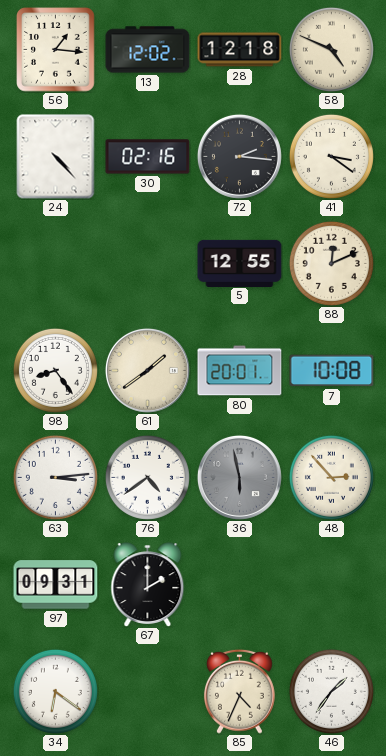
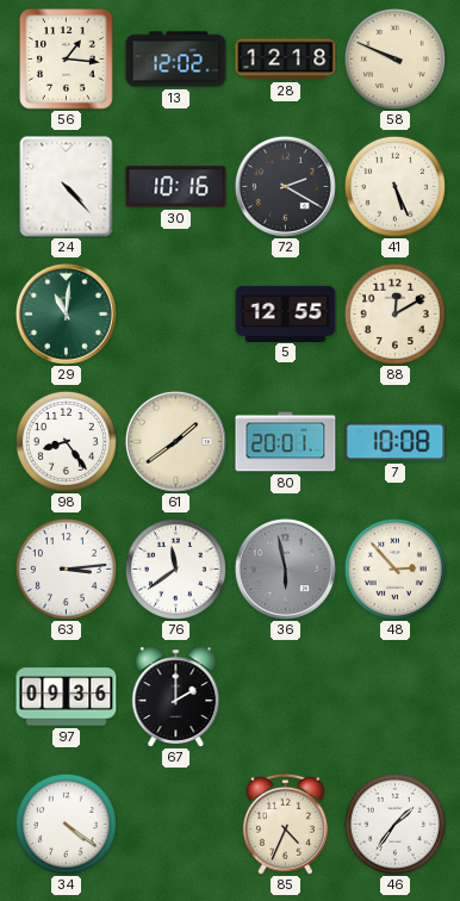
58: 4:49 -> 9:49
30: 02:16 -> 10:16
72: 2:16 -> 2:20
41: 3:21 -> 5:26
29: none -> 11:01
88: 12:11 -> 12:10
76: 4:39 -> 11:39
97: 09:31 -> 09:36
34: 6:21 -> 4:21
